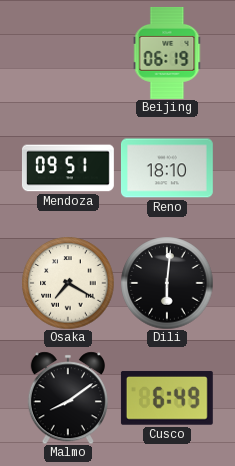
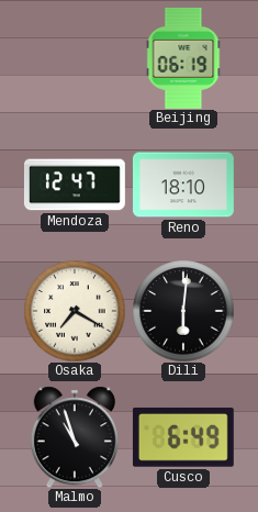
Mendoza: 09:51 -> 12:47
Malmo: 8:09 -> 10:57
